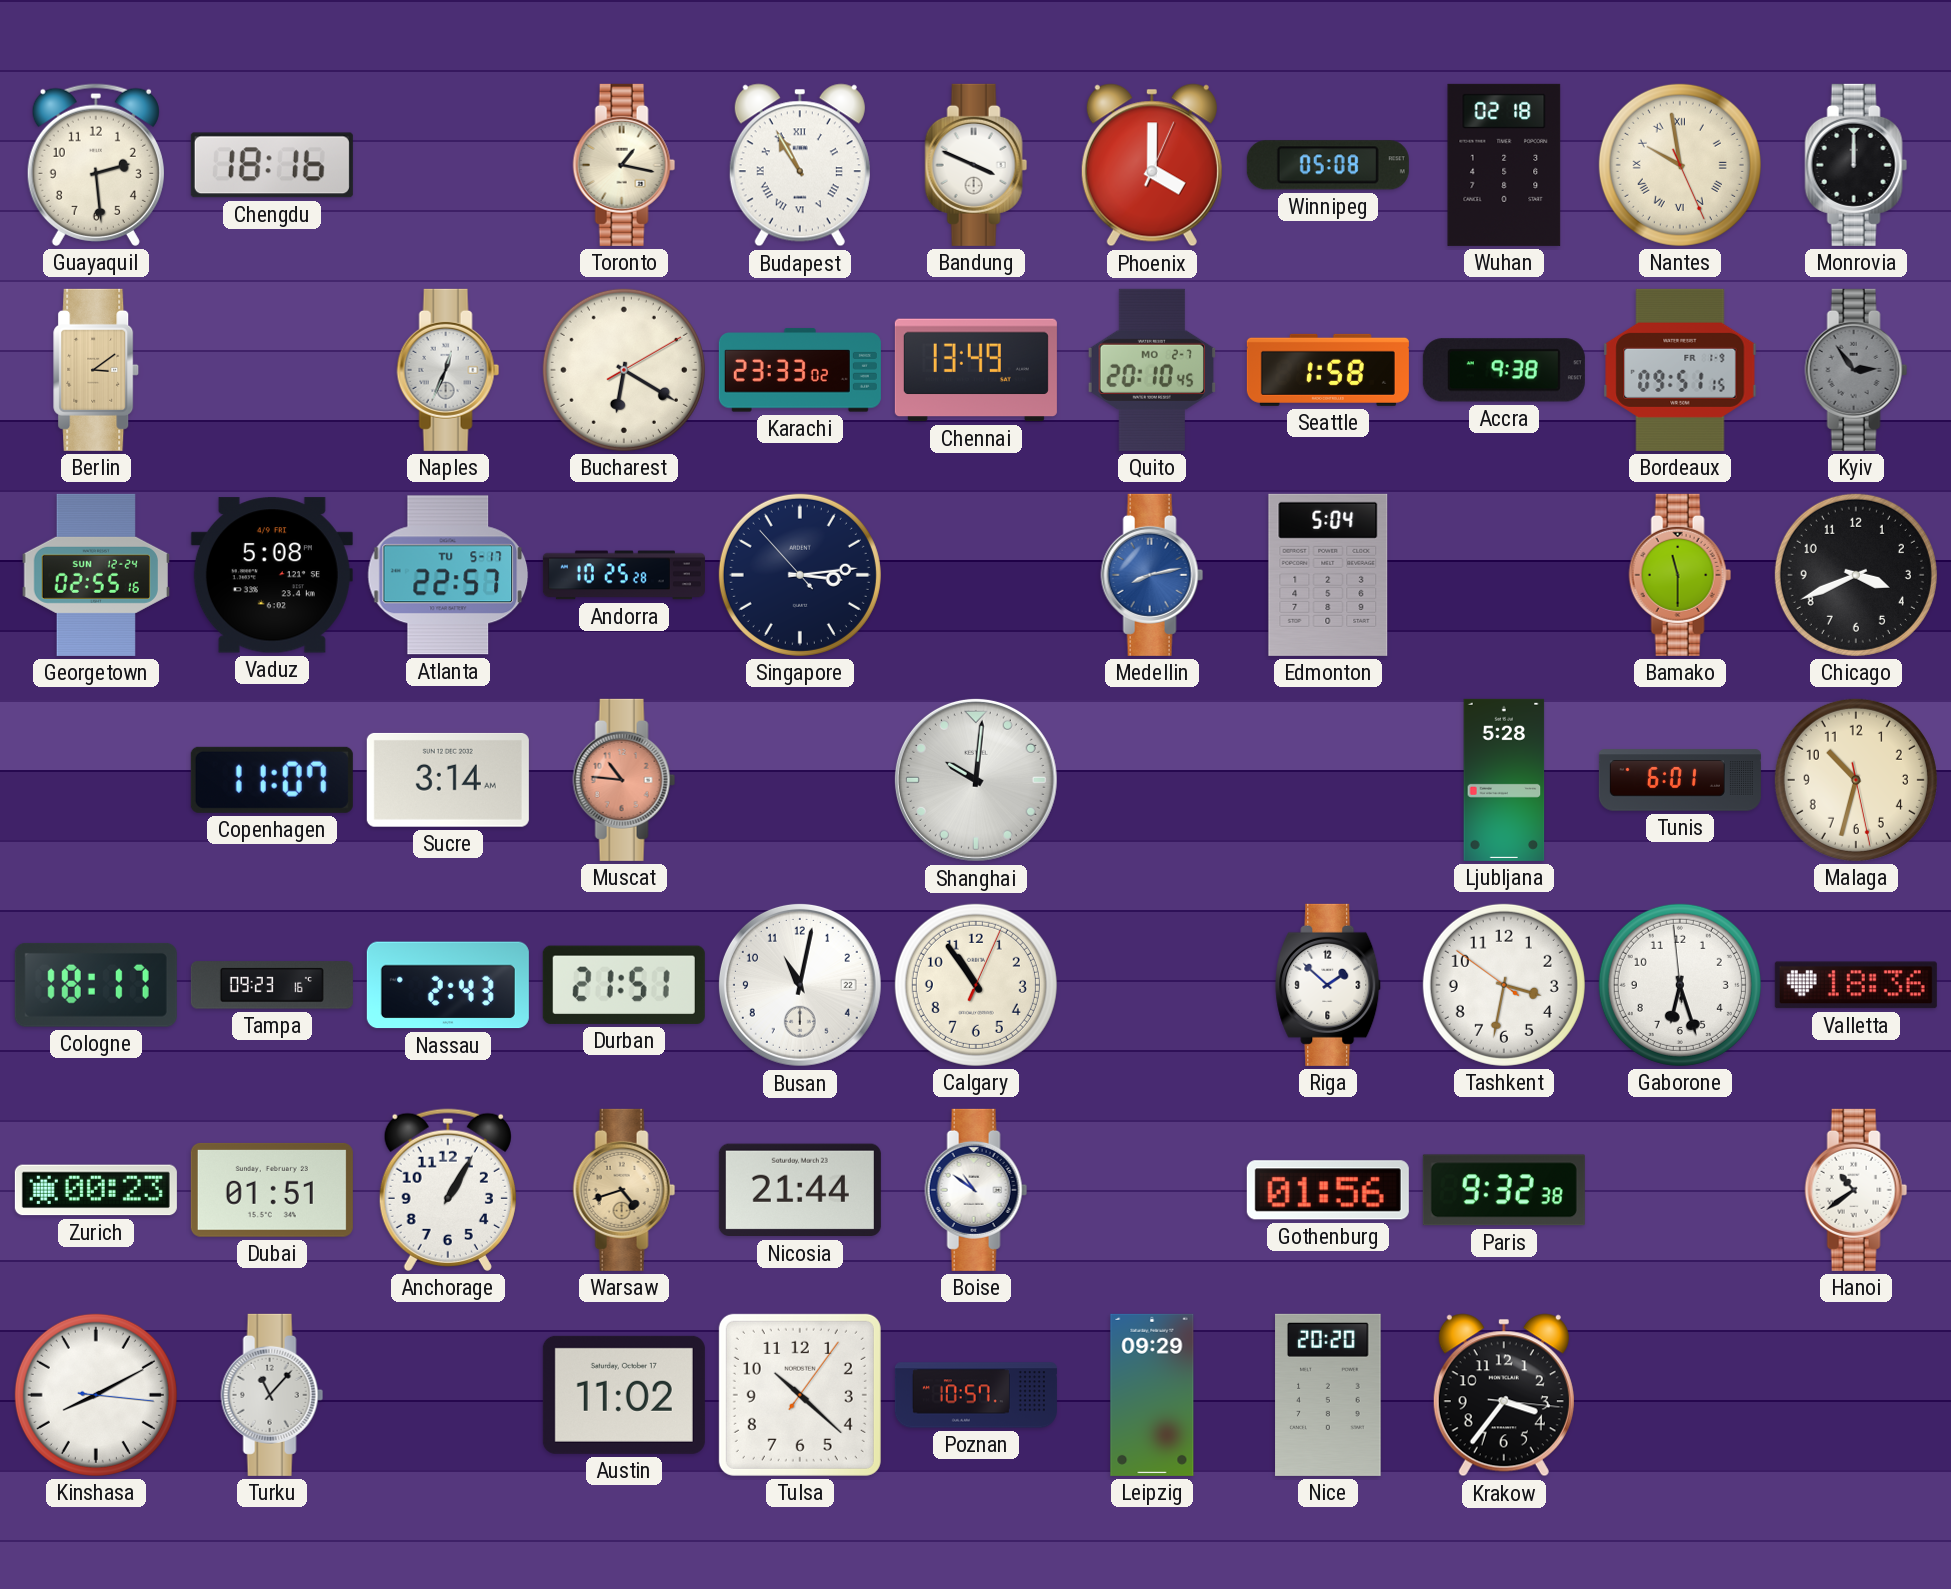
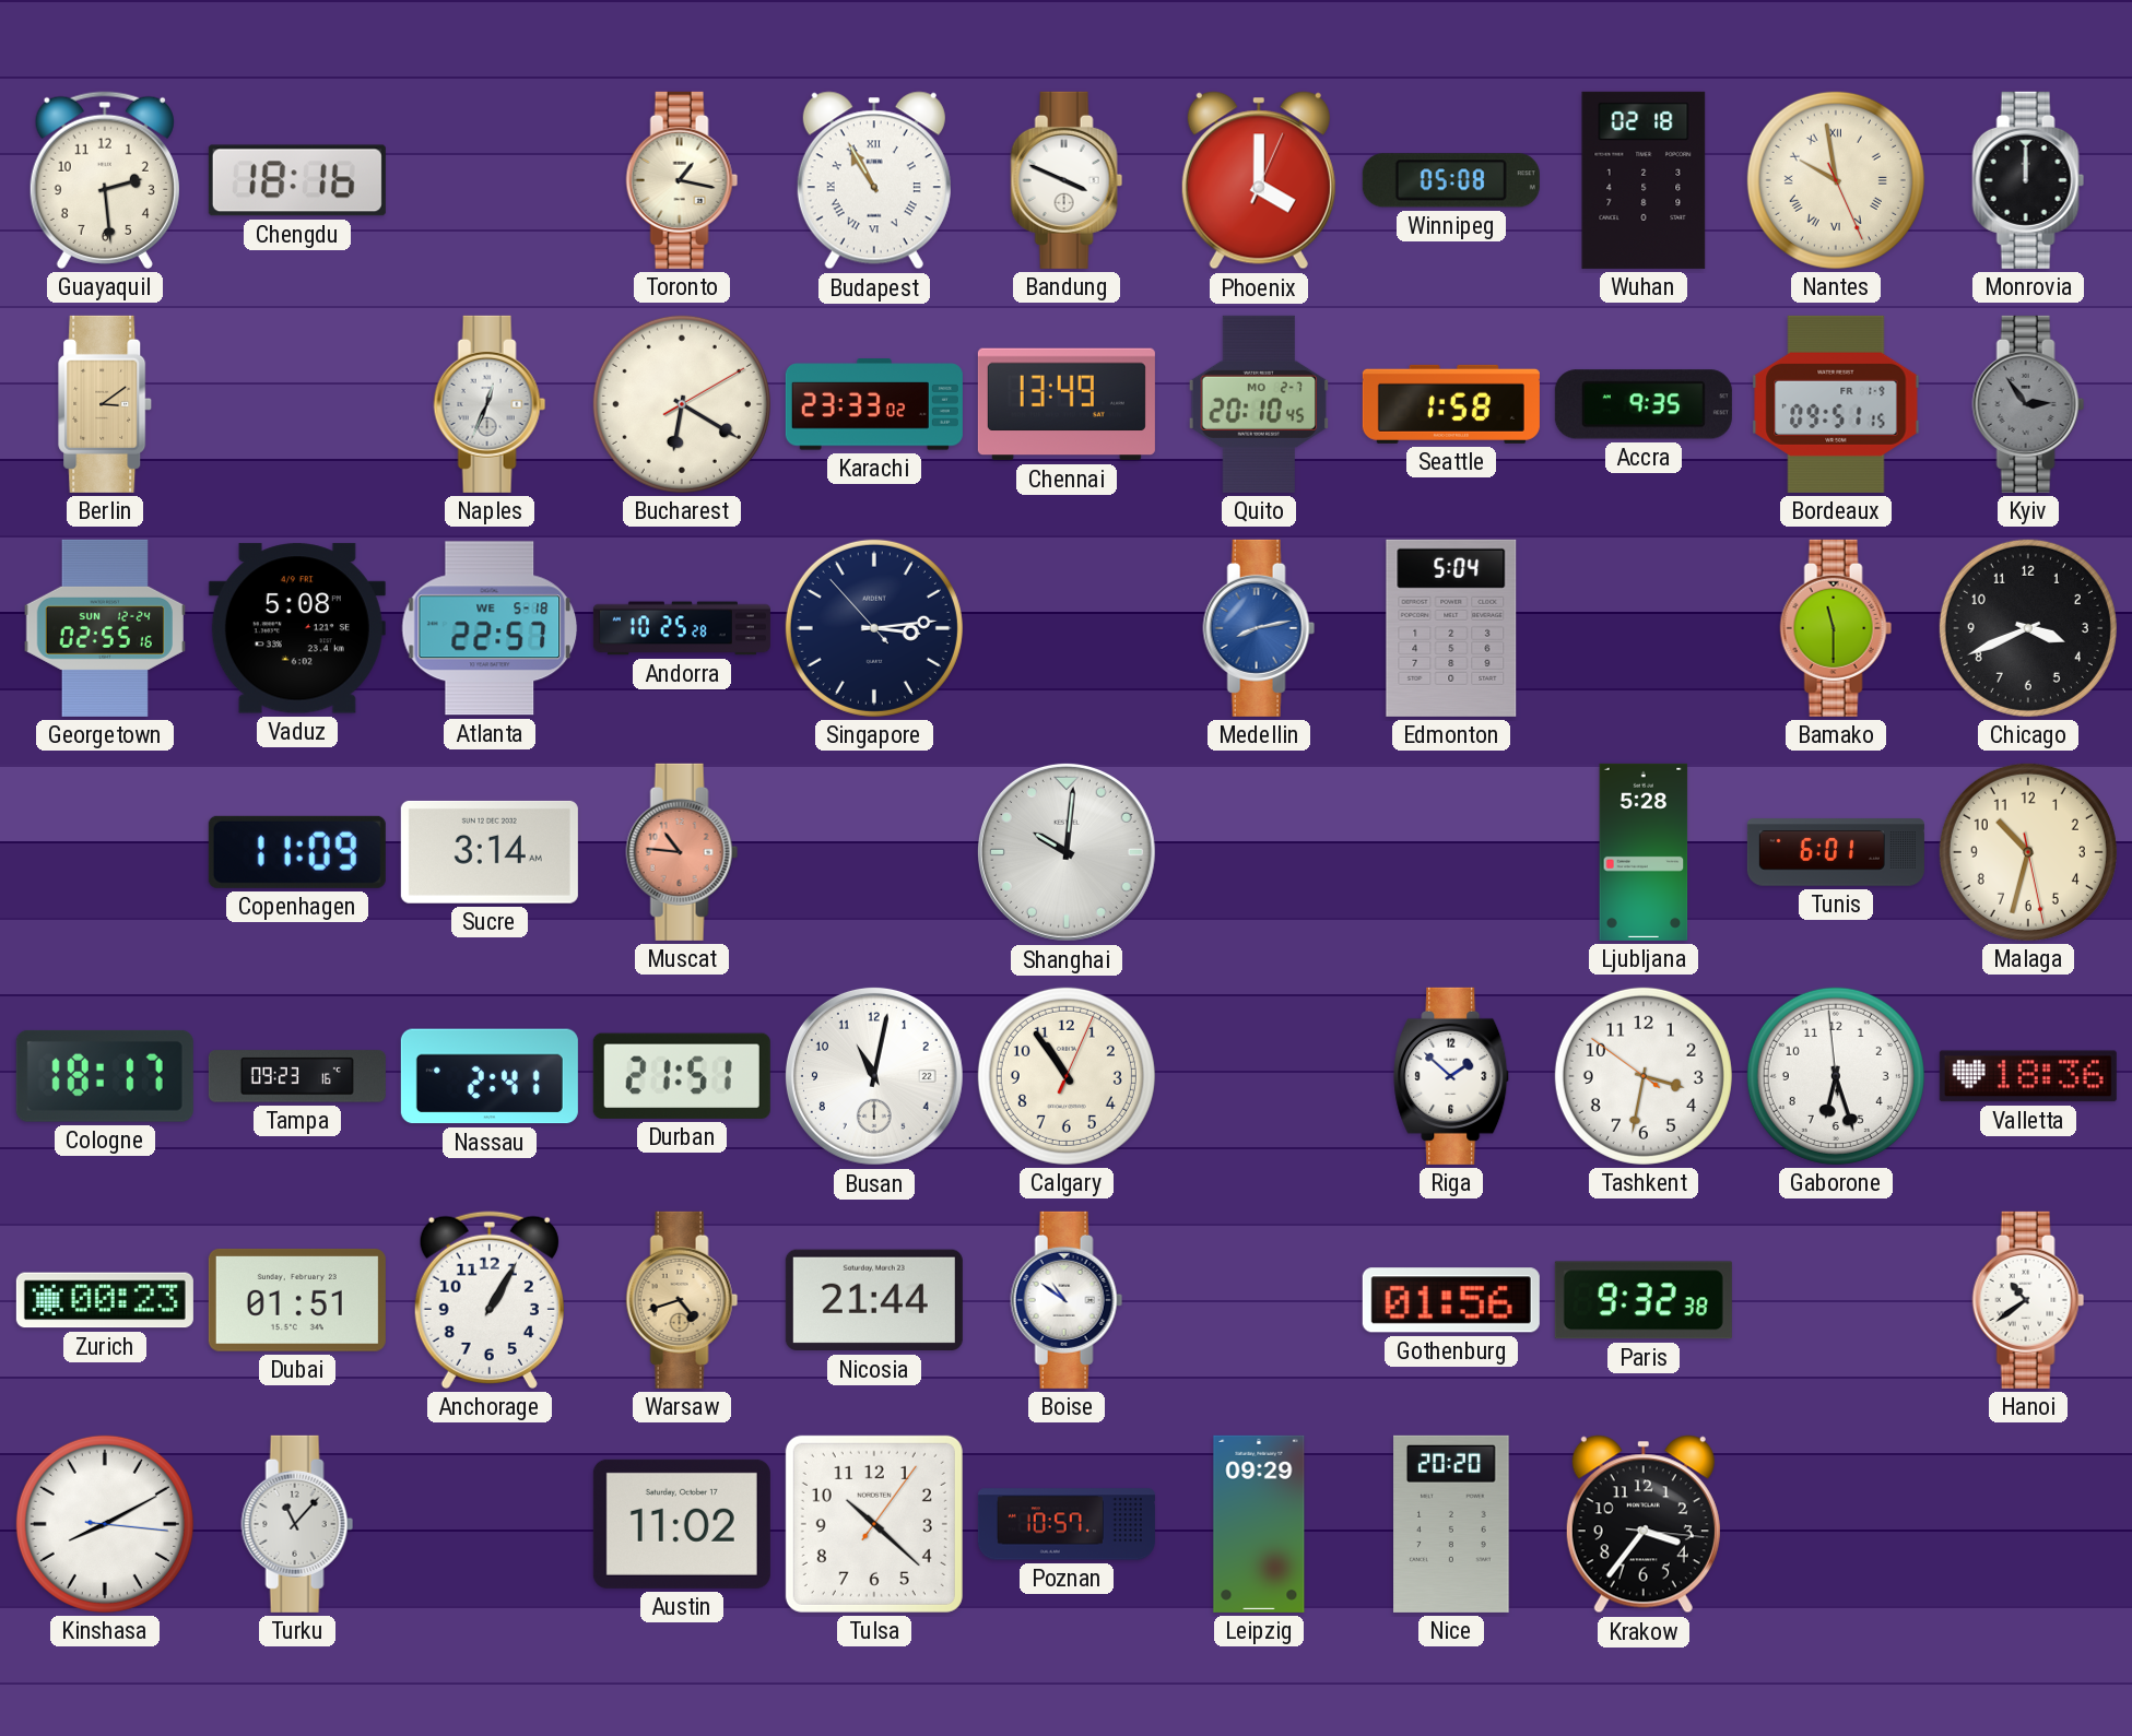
Accra: 9:38 -> 9:35
Atlanta date: TU 5-17 -> WE 5-18
Copenhagen: 11:07 -> 11:09
Nassau: 2:43 -> 2:41
